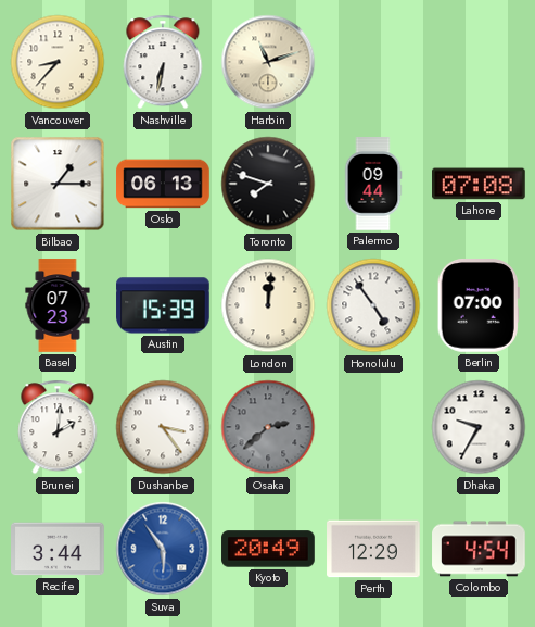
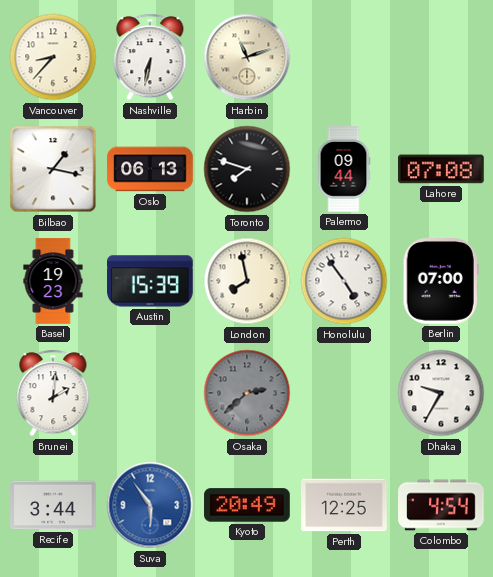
Bilbao: 1:15 -> 1:17
Basel: 07:23 -> 19:23
London: 12:01 -> 7:58
Dushanbe: 3:24 -> none
Perth: 12:29 -> 12:25
